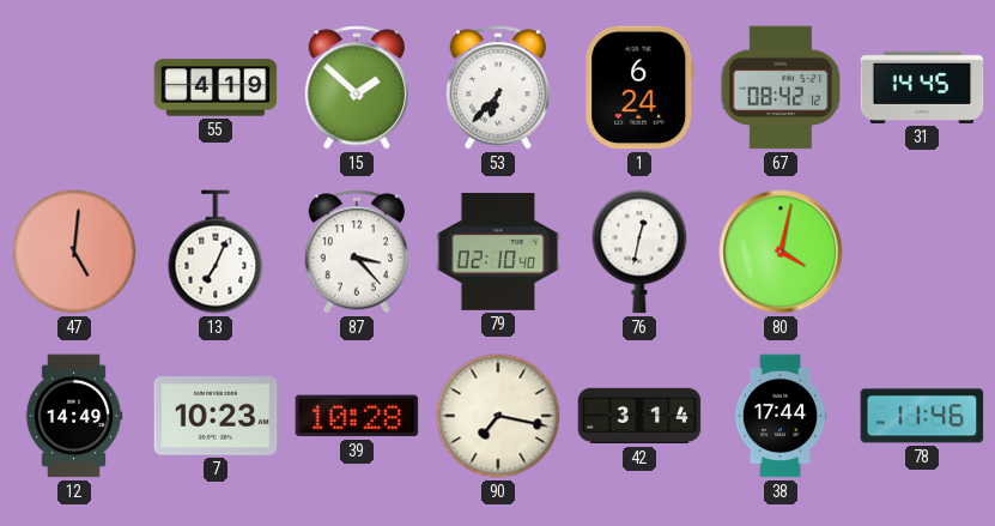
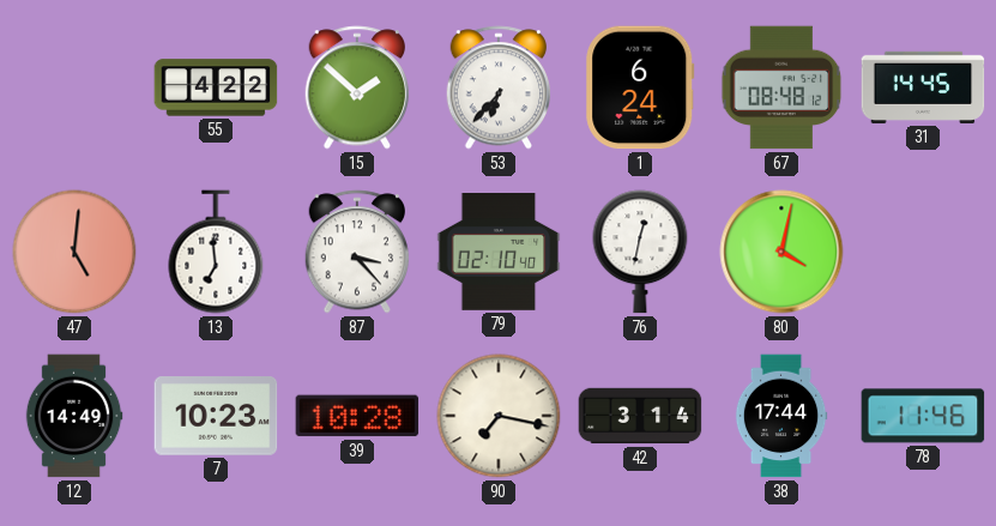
55: 4:19 -> 4:22
67: 08:42 -> 08:48
13: 7:04 -> 6:59
